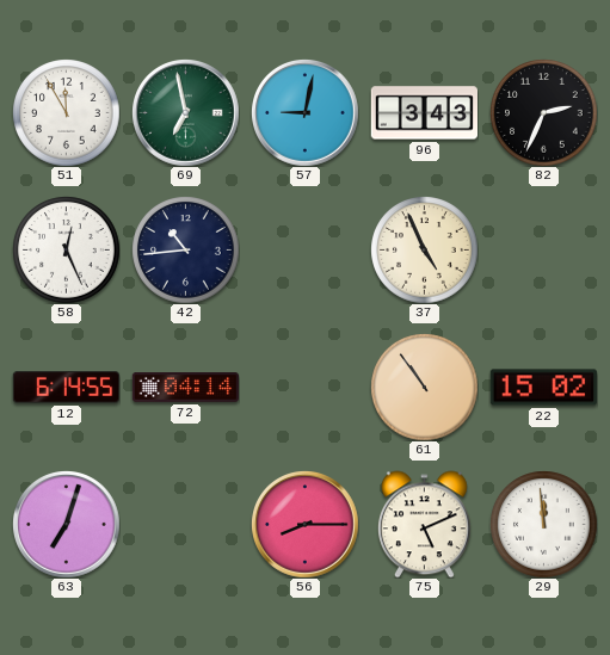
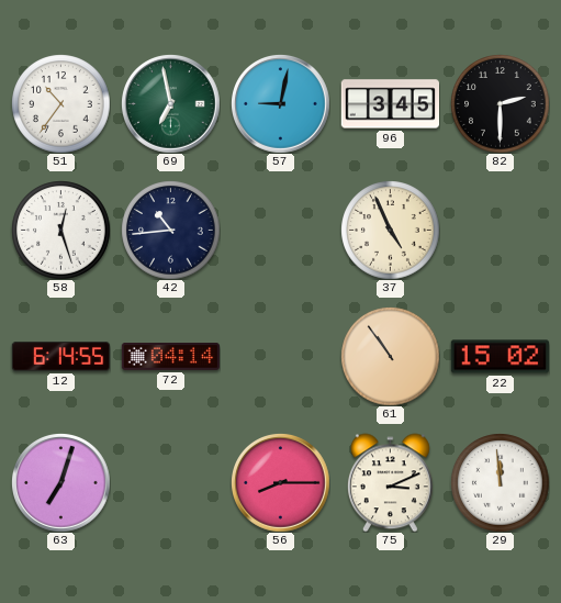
51: 11:55 -> 10:36
96: 3:43 -> 3:45
82: 2:34 -> 2:30
58: 12:26 -> 12:27
75: 5:11 -> 3:11
